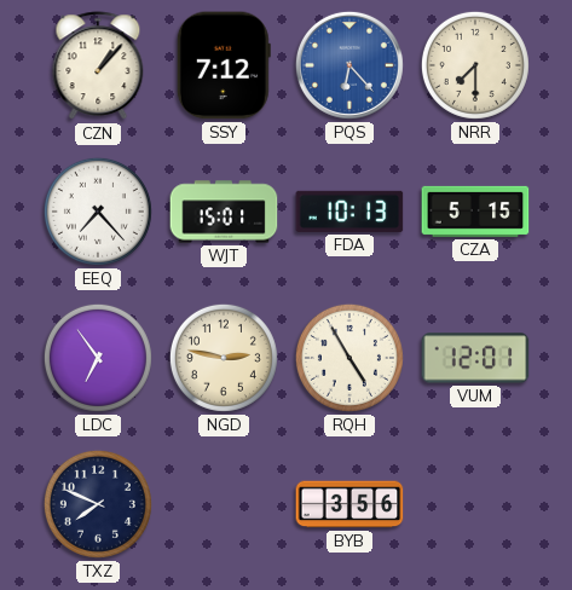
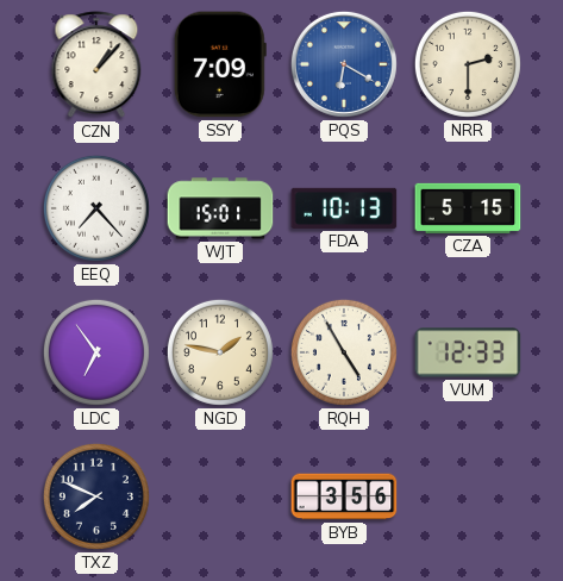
SSY: 7:12 -> 7:09
PQS: 6:23 -> 6:20
NRR: 7:30 -> 2:30
NGD: 2:47 -> 1:47
VUM: 12:01 -> 12:33
